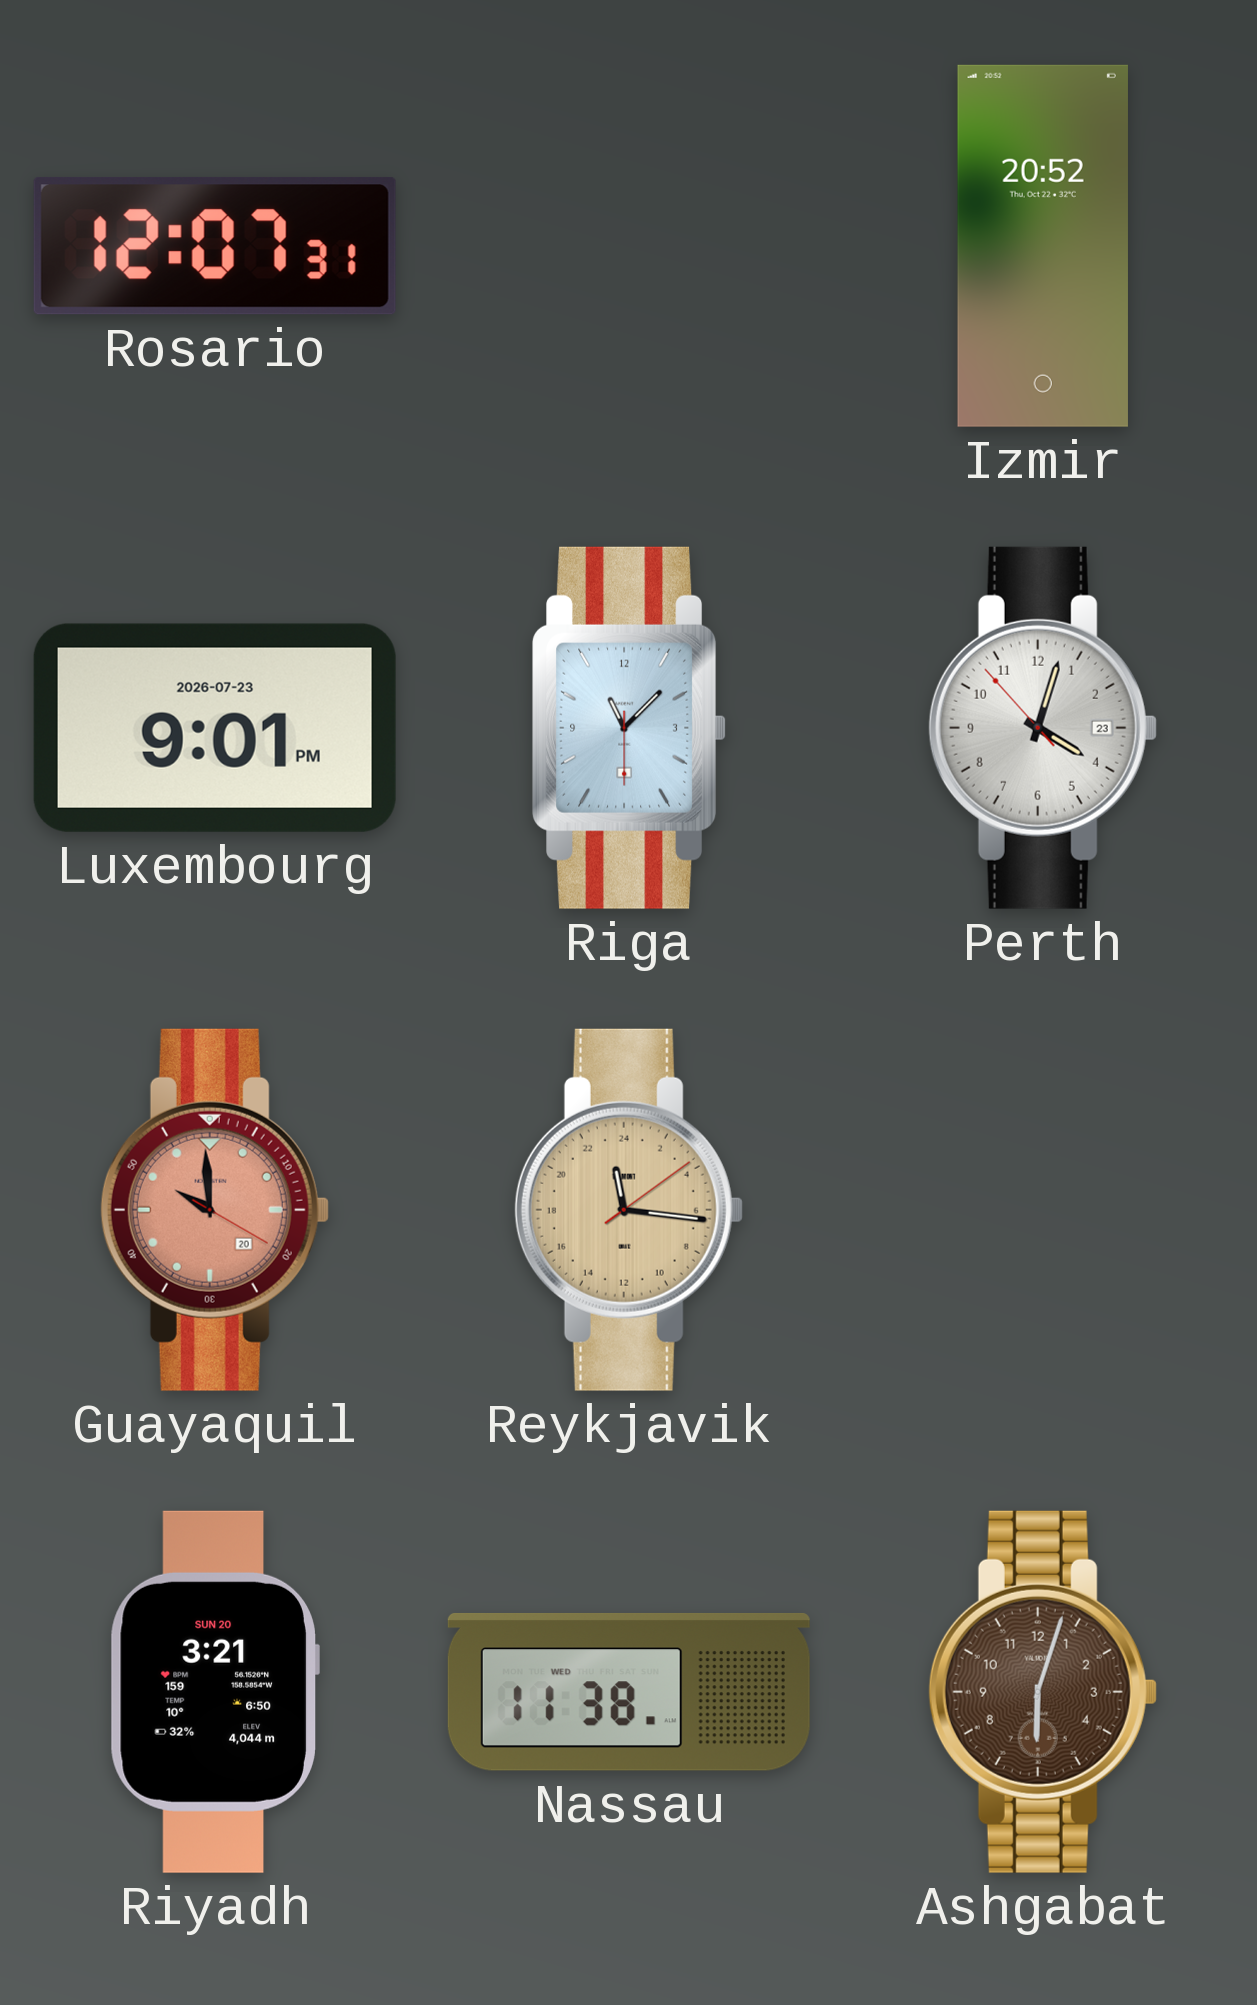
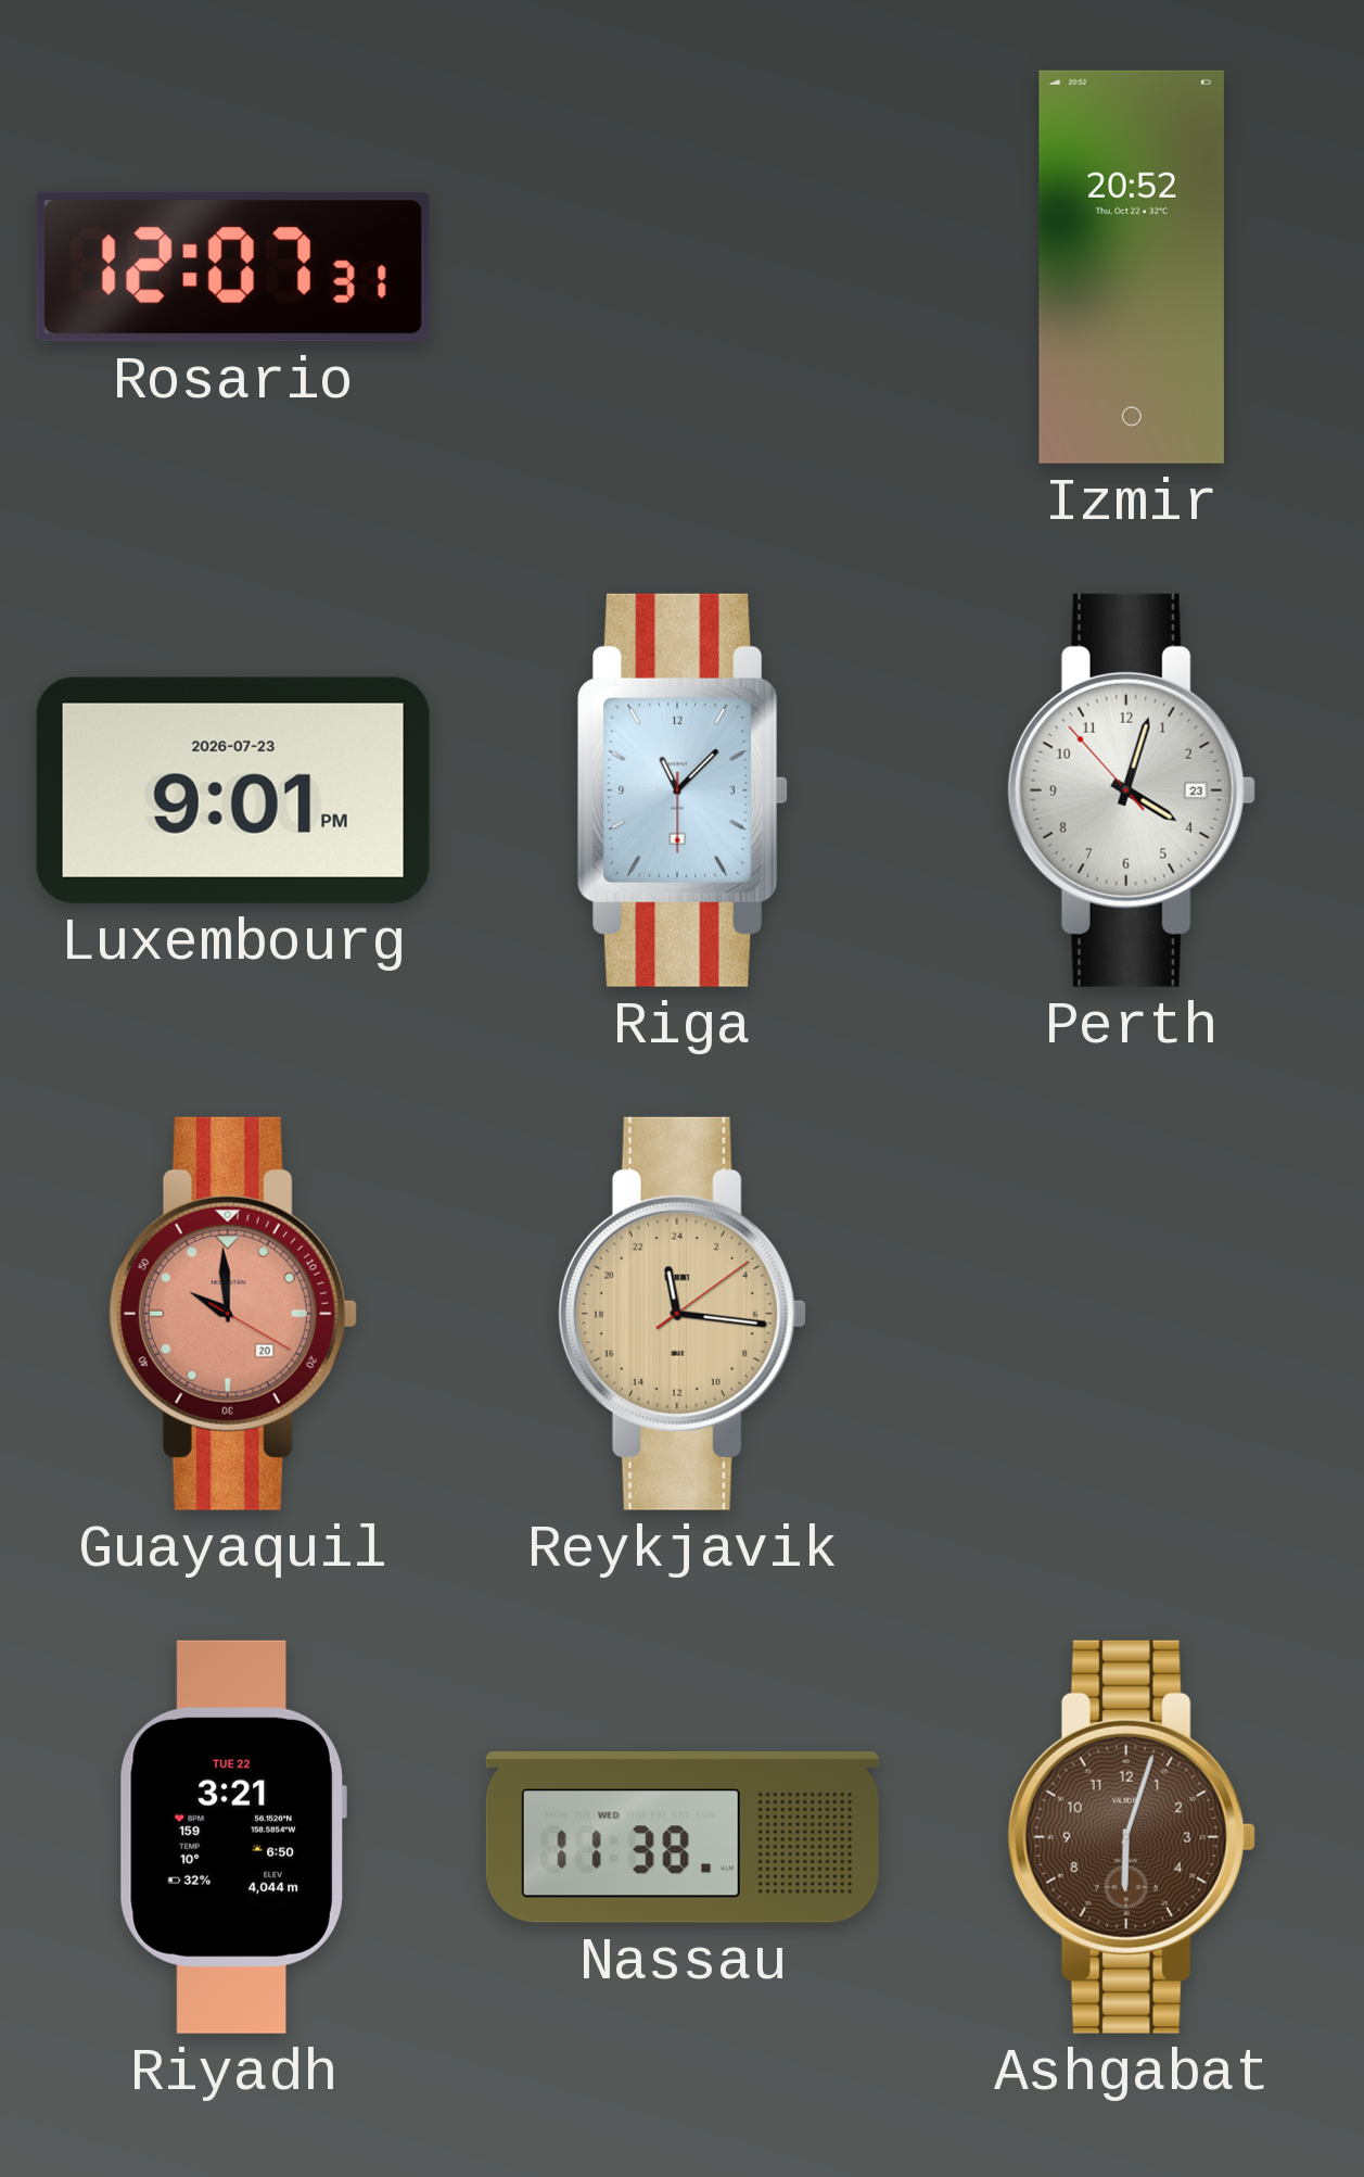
Riyadh date: SUN 20 -> TUE 22
